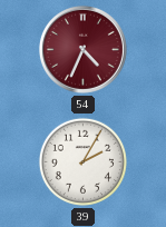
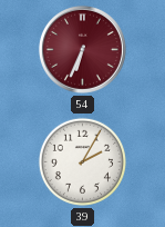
54: 4:34 -> 6:34
